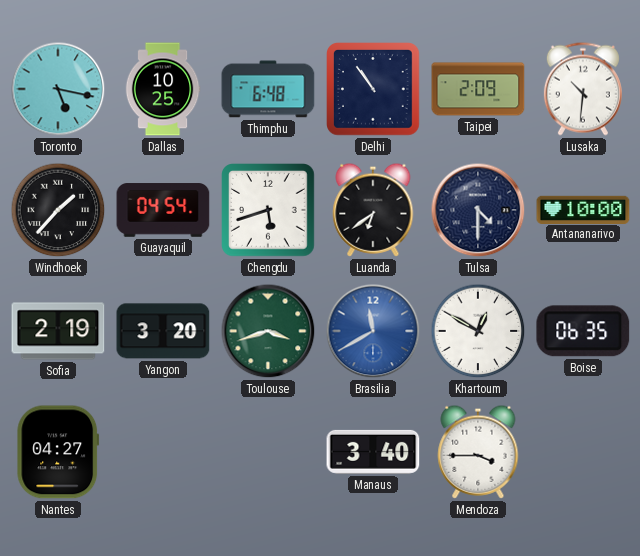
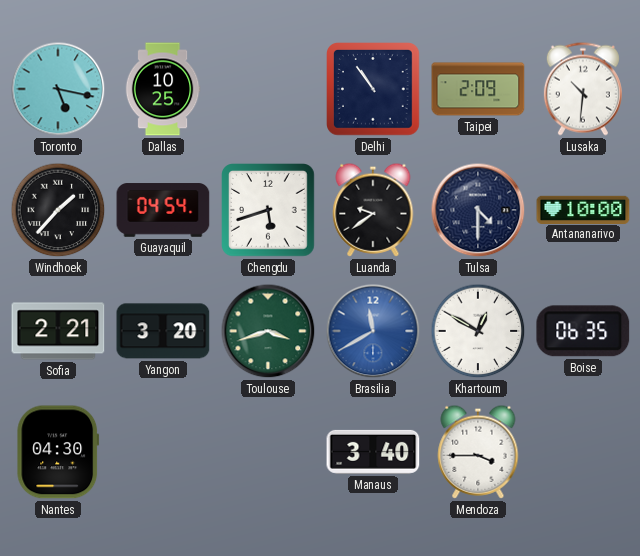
Thimphu: 6:48 -> none
Luanda: 6:39 -> 9:39
Sofia: 2:19 -> 2:21
Nantes: 04:27 -> 04:30
